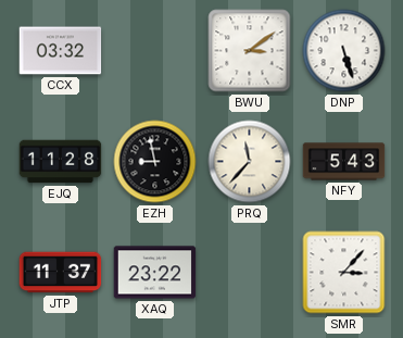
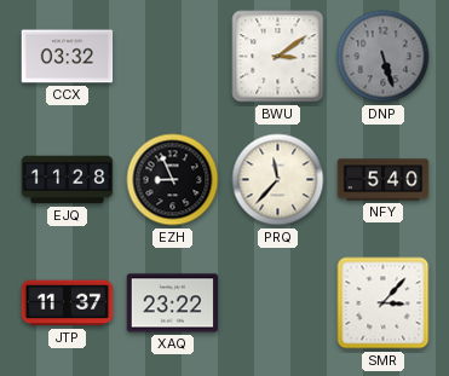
DNP dial: white -> grey
EZH: 8:58 -> 8:56
NFY: 5:43 -> 5:40
